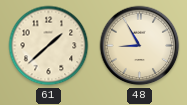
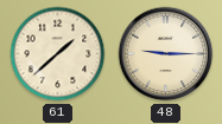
48: 8:55 -> 9:15
